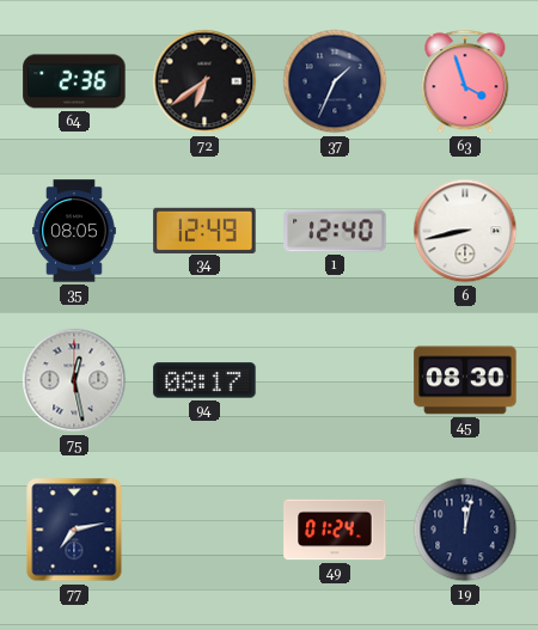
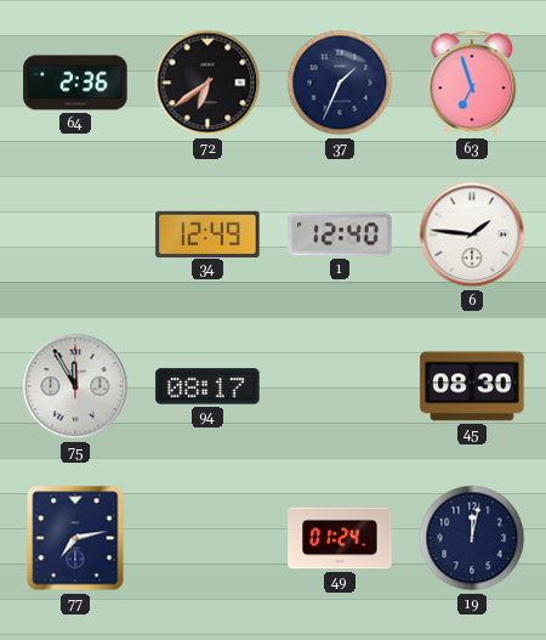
63: 3:57 -> 6:57
35: 08:05 -> none
6: 8:43 -> 1:46
75: 12:28 -> 11:55
